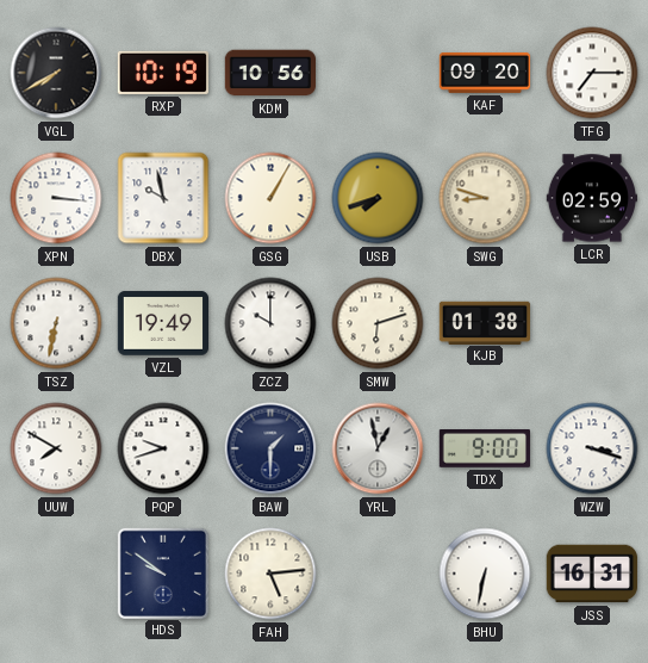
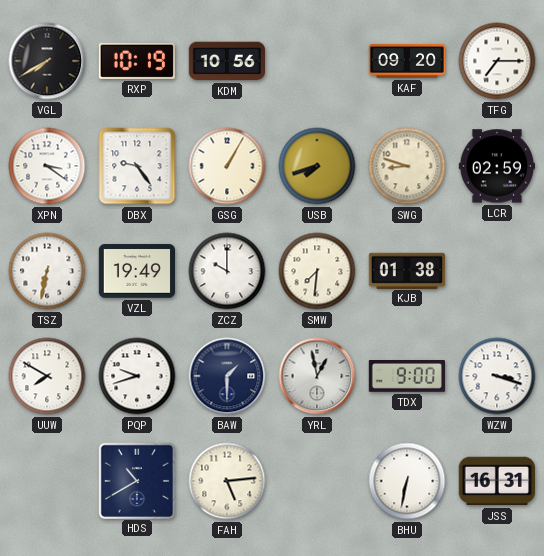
XPN: 3:16 -> 3:21
DBX: 9:58 -> 9:24
SMW: 6:12 -> 7:31
HDS: 9:51 -> 10:40
